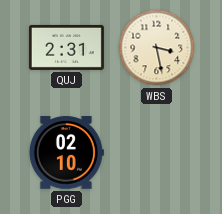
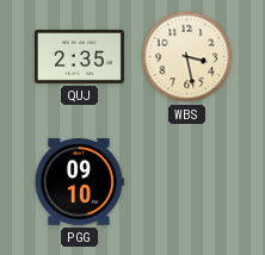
QUJ: 2:31 -> 2:35
PGG: 02:10 -> 09:10
